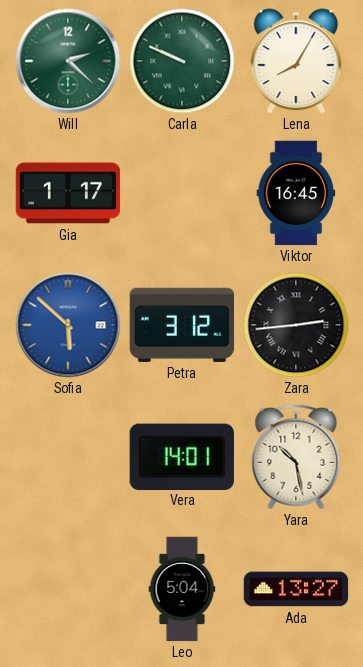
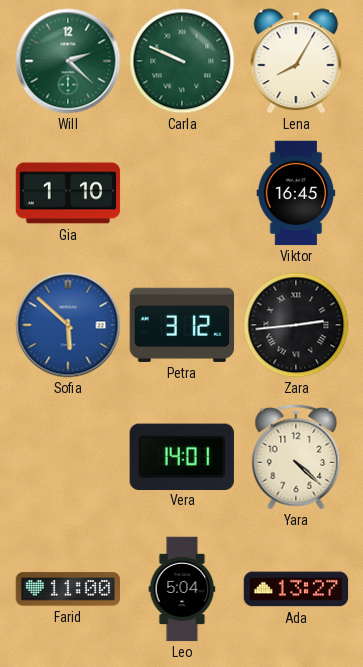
Gia: 1:17 -> 1:10
Yara: 10:28 -> 4:22
Farid: none -> 11:00
